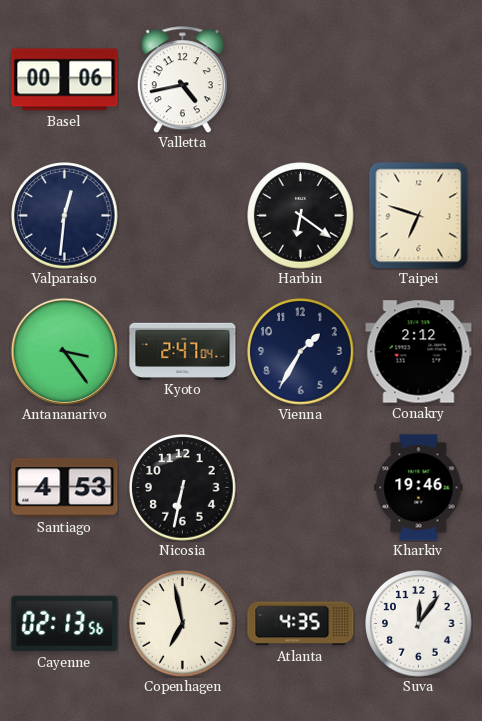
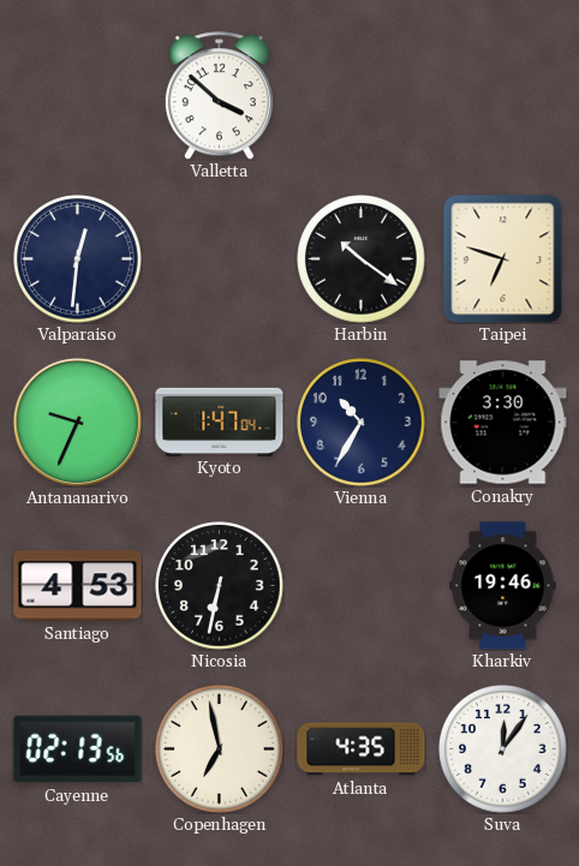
Basel: 00:06 -> none
Valletta: 4:43 -> 3:52
Harbin: 6:21 -> 10:21
Antananarivo: 3:24 -> 9:34
Kyoto: 2:47 -> 1:47
Vienna: 1:35 -> 10:35
Conakry: 2:12 -> 3:30
